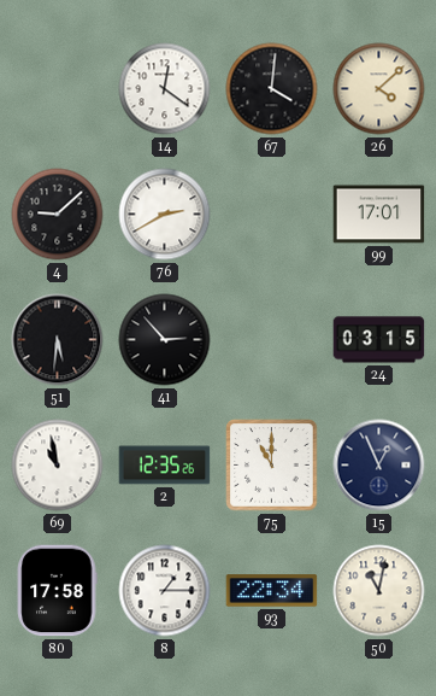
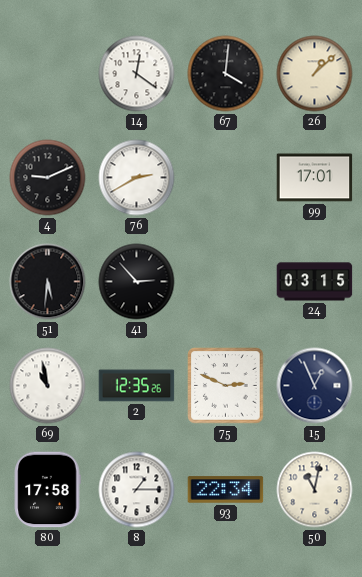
26: 4:08 -> 1:08
4: 9:08 -> 9:11
75: 11:00 -> 2:49
